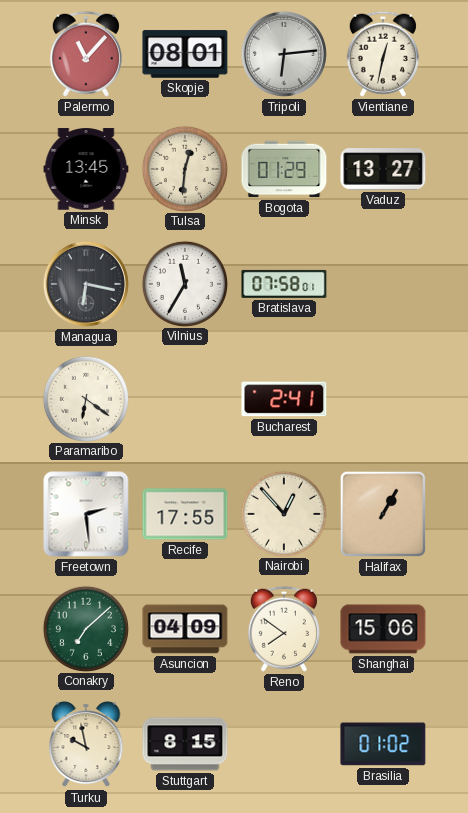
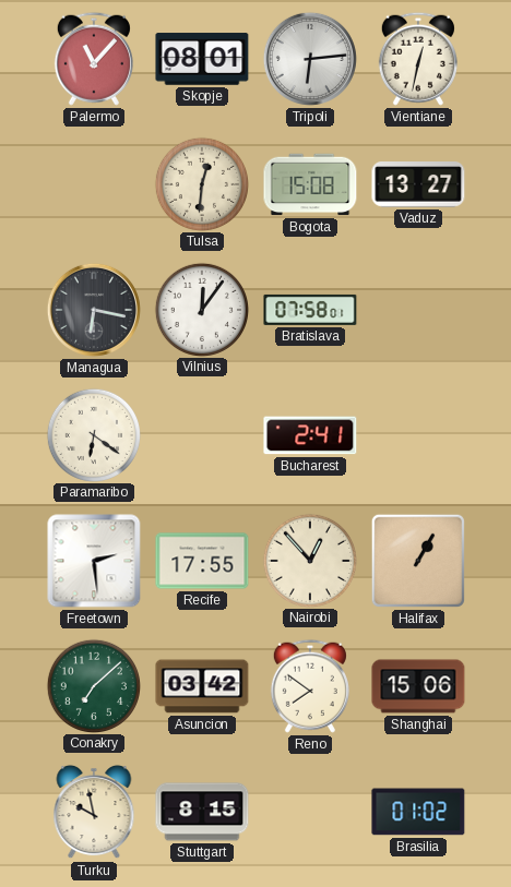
Minsk: 13:45 -> none
Bogota: 01:29 -> 15:08
Vilnius: 11:35 -> 12:06
Asuncion: 04:09 -> 03:42
